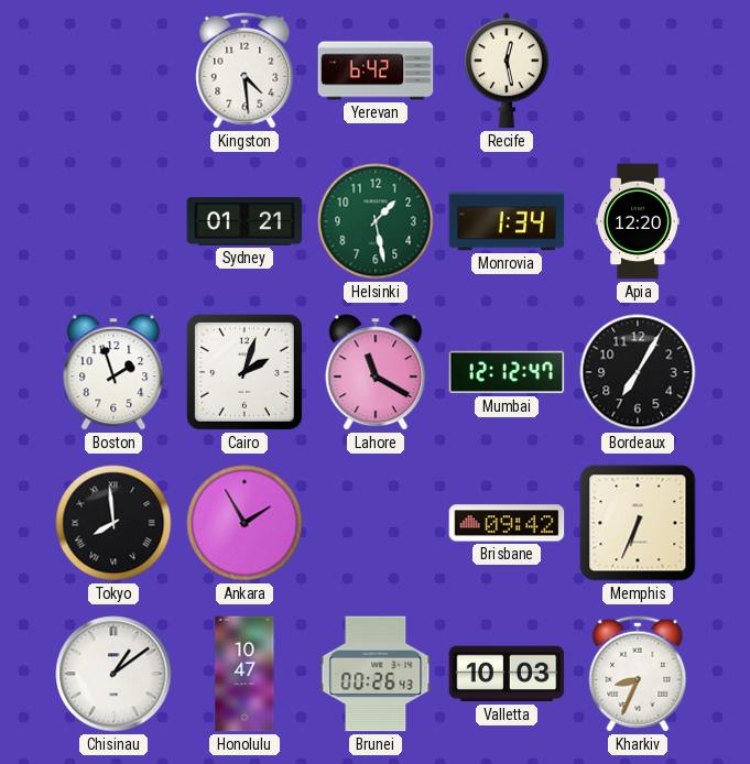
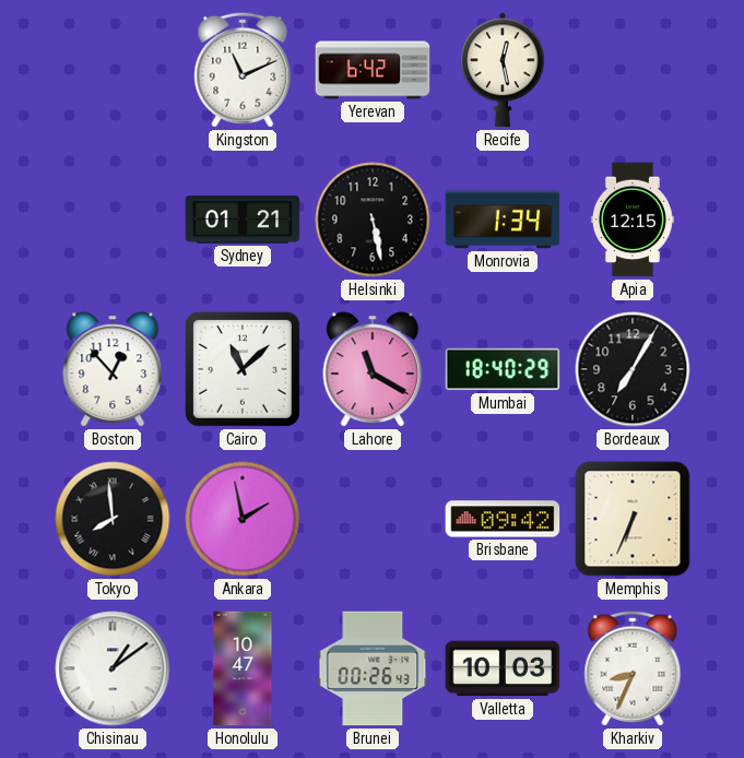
Kingston: 4:29 -> 11:11
Helsinki: 1:28 -> 5:28
Helsinki dial: green -> black
Apia: 12:20 -> 12:15
Boston: 1:57 -> 12:53
Cairo: 2:03 -> 11:08
Mumbai: 12:12 -> 18:40
Ankara: 1:55 -> 1:58
